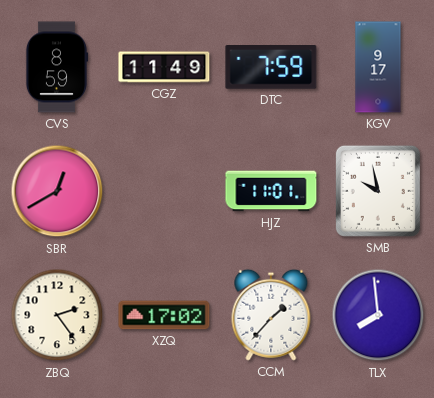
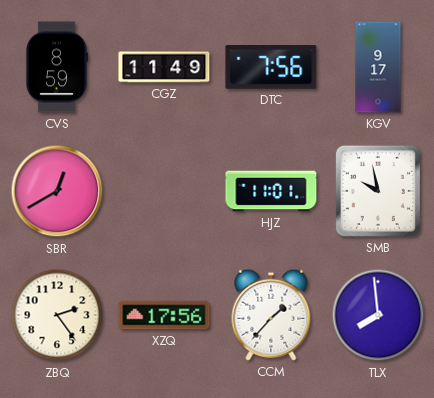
DTC: 7:59 -> 7:56
XZQ: 17:02 -> 17:56
